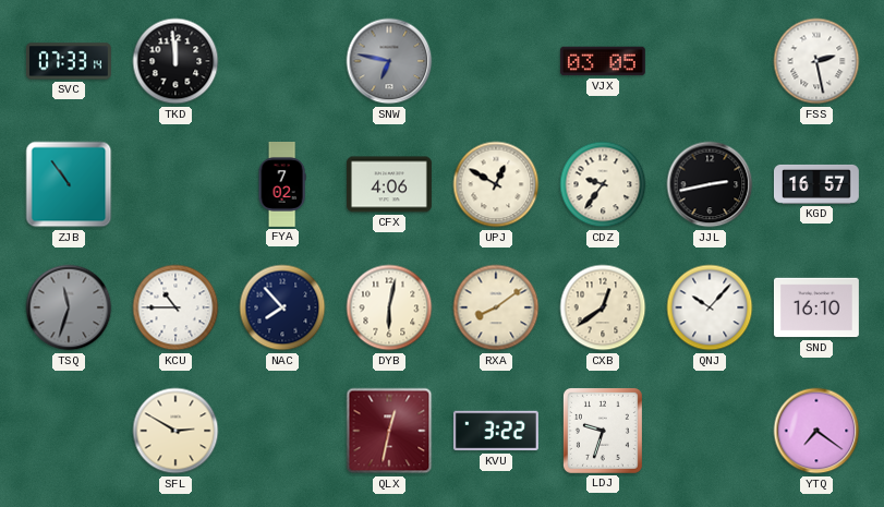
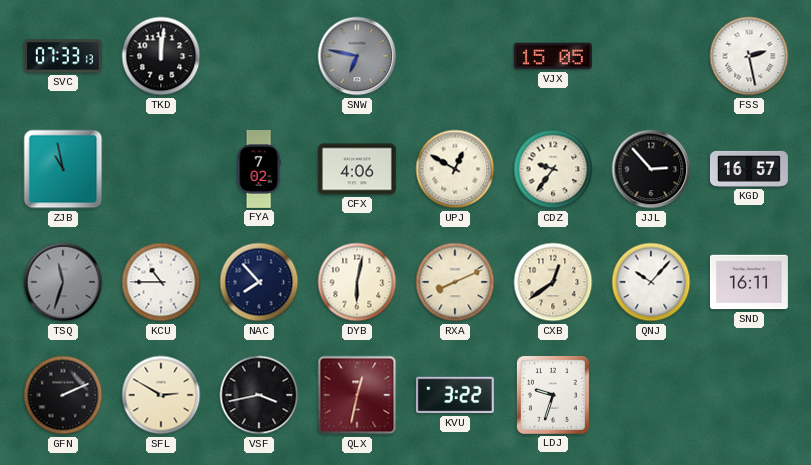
SVC: 07:33:14 -> 07:33:13
TKD: 11:59 -> 12:01
VJX: 03:05 -> 15:05
ZJB: 10:54 -> 10:58
JJL: 2:43 -> 2:53
RXA: 8:09 -> 8:11
SND: 16:10 -> 16:11
GFN: none -> 2:11
VSF: none -> 3:43
YTQ: 7:21 -> none
